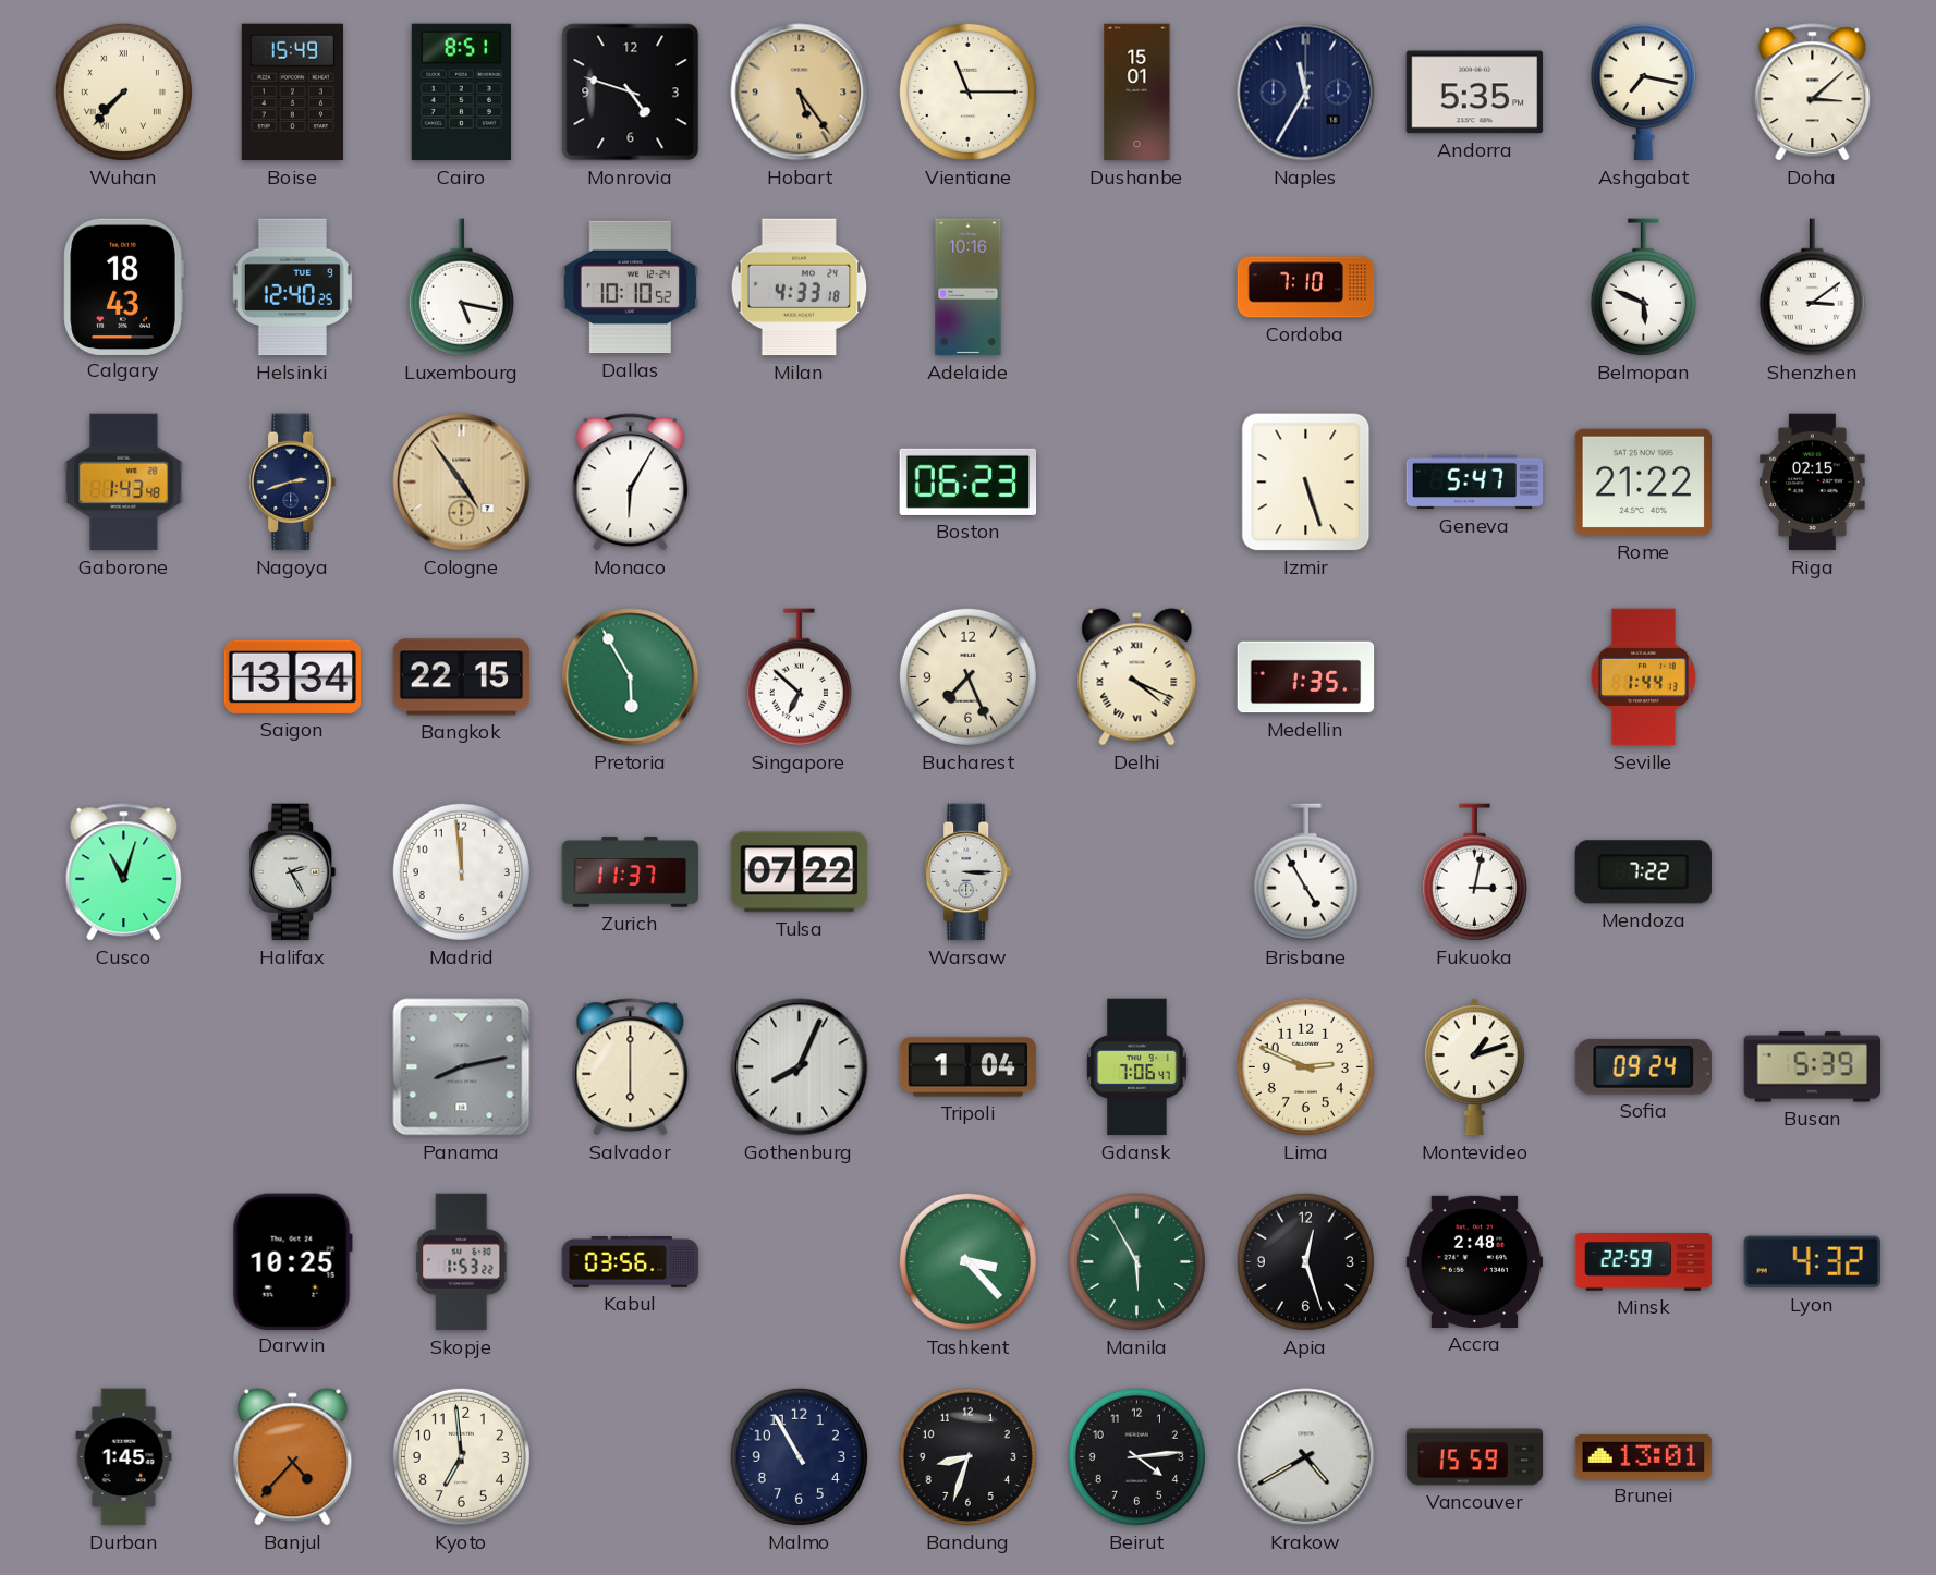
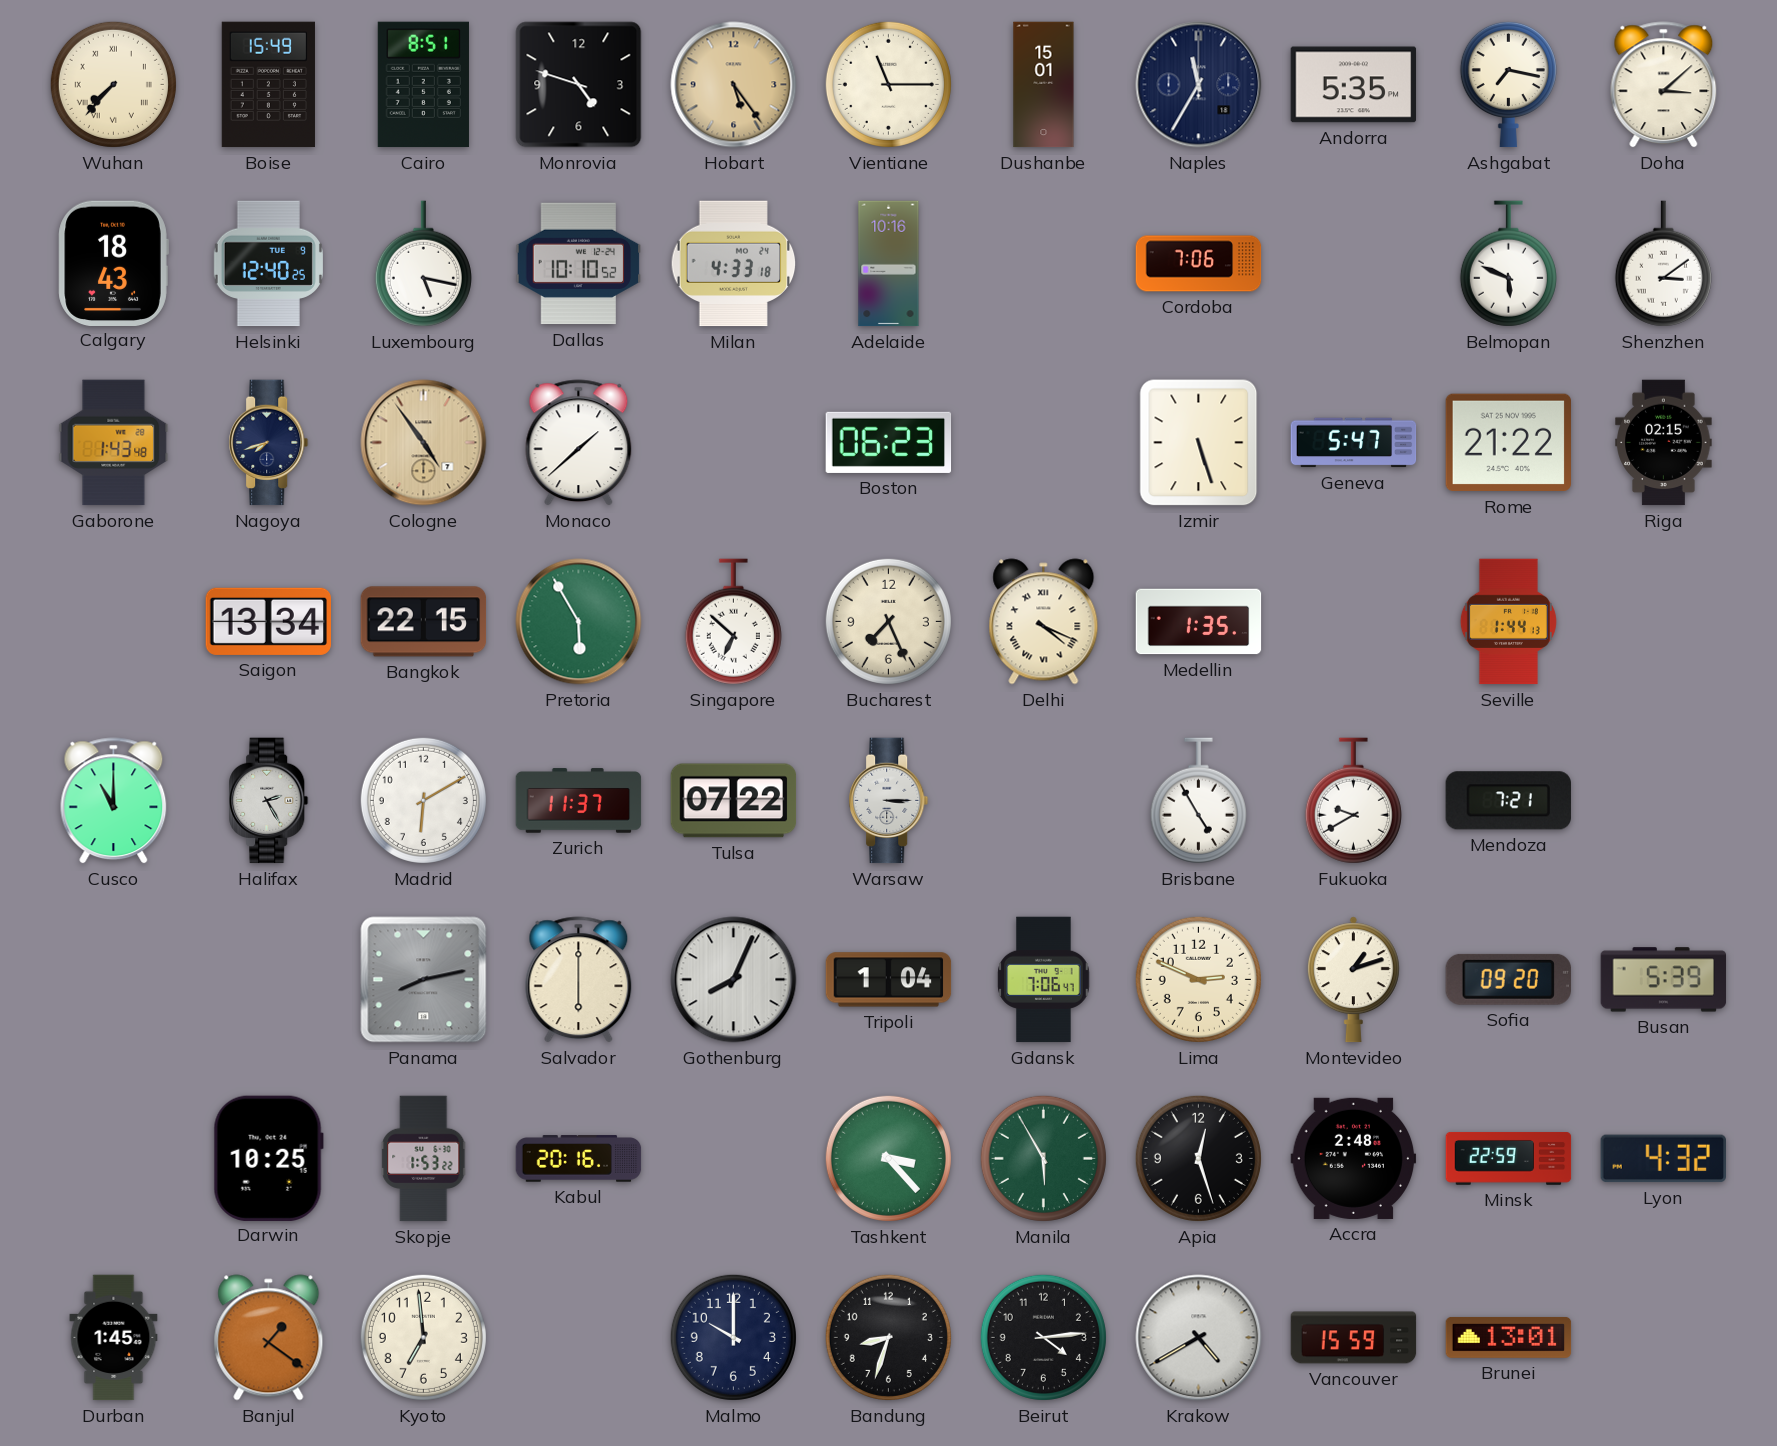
Cordoba: 7:10 -> 7:06
Nagoya: 2:42 -> 7:42
Monaco: 6:05 -> 1:38
Cusco: 11:03 -> 11:00
Madrid: 11:59 -> 6:10
Fukuoka: 3:02 -> 9:40
Mendoza: 7:22 -> 7:21
Sofia: 09:24 -> 09:20
Kabul: 03:56 -> 20:16
Banjul: 4:37 -> 1:21
Malmo: 10:55 -> 10:00
